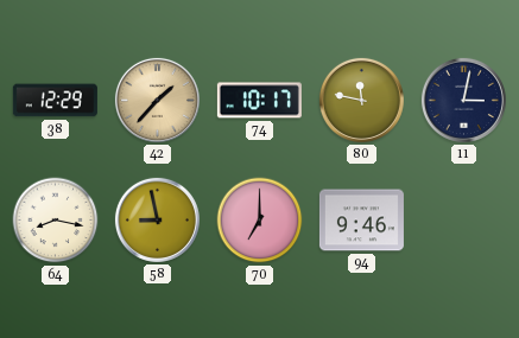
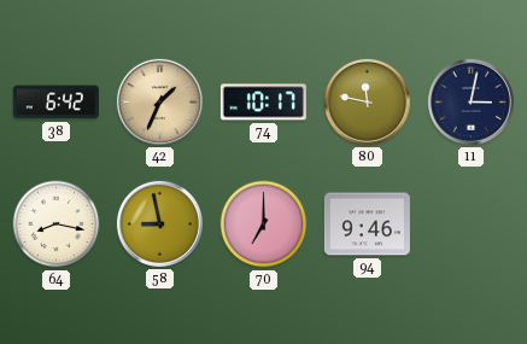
38: 12:29 -> 6:42
42: 1:37 -> 1:34
